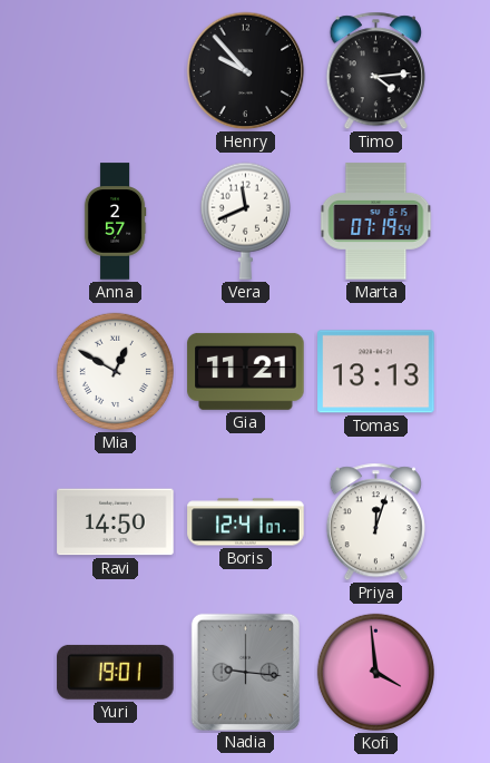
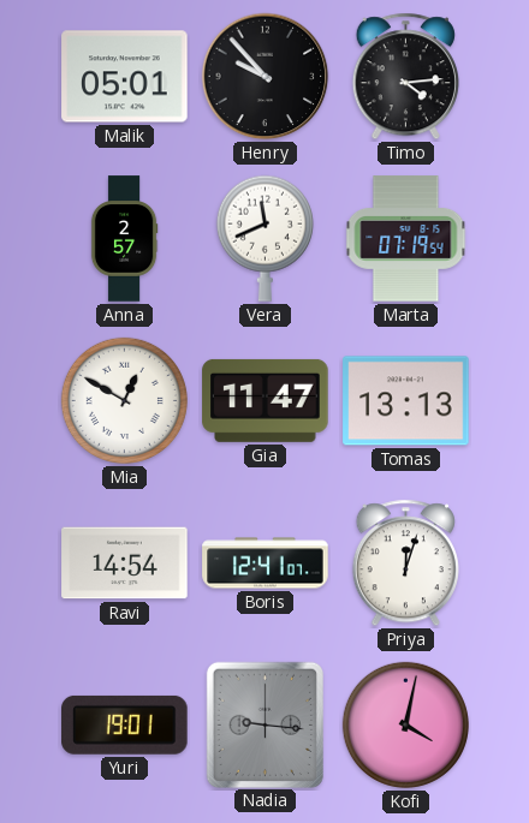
Malik: none -> 05:01
Gia: 11:21 -> 11:47
Ravi: 14:50 -> 14:54
Kofi: 3:59 -> 4:02
